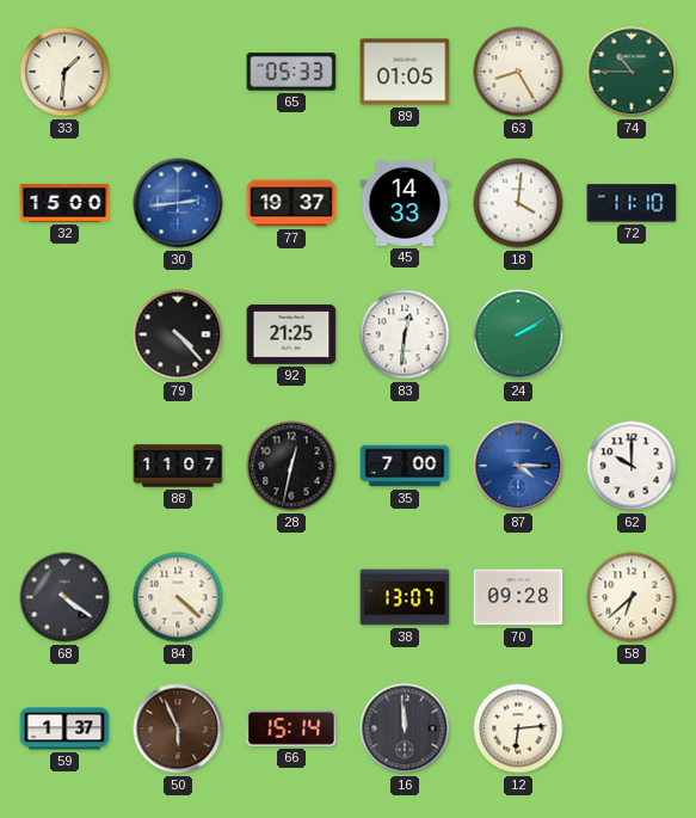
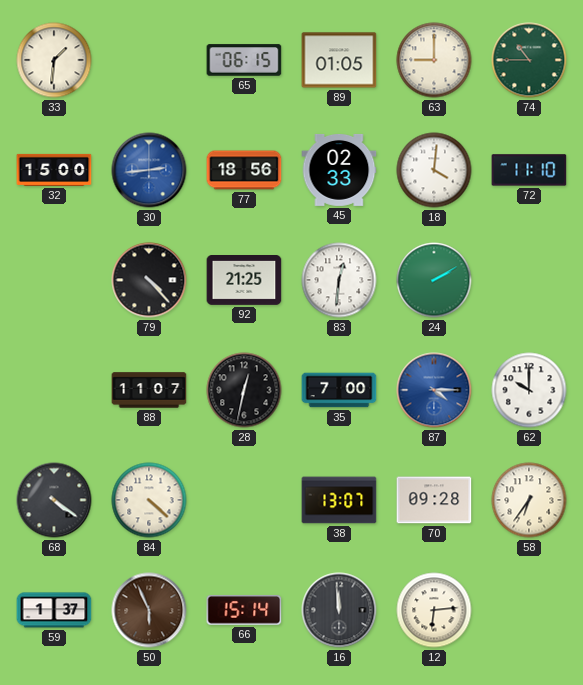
65: 05:33 -> 06:15
63: 8:25 -> 9:00
77: 19:37 -> 18:56
45: 14:33 -> 02:33
58: 6:38 -> 6:36
